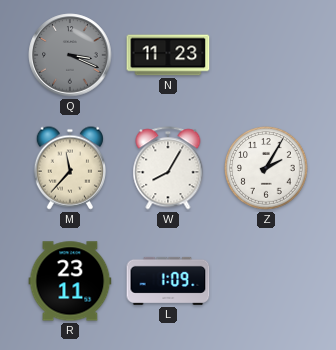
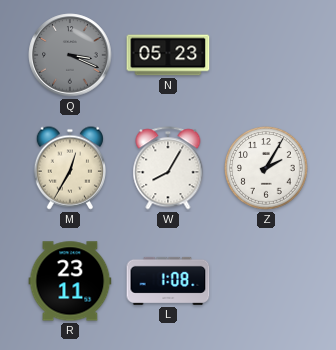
N: 11:23 -> 05:23
M: 11:37 -> 12:35
L: 1:09 -> 1:08
